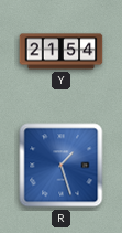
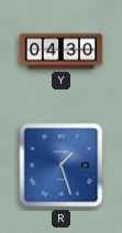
Y: 21:54 -> 04:30
